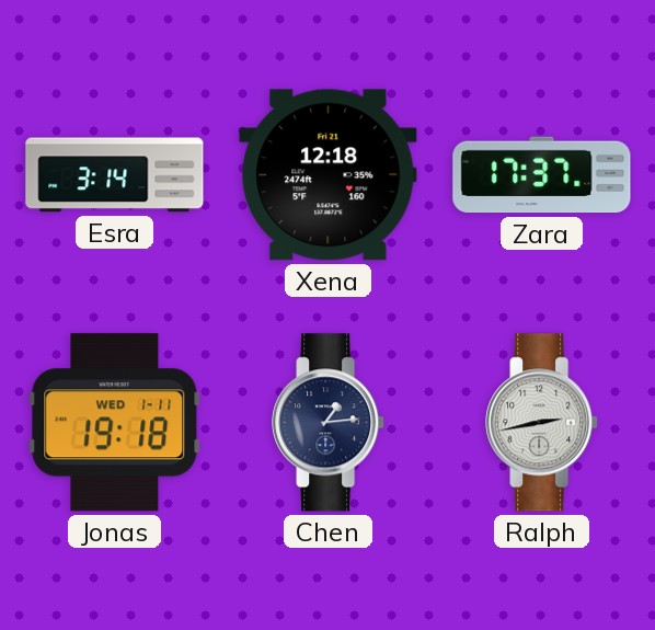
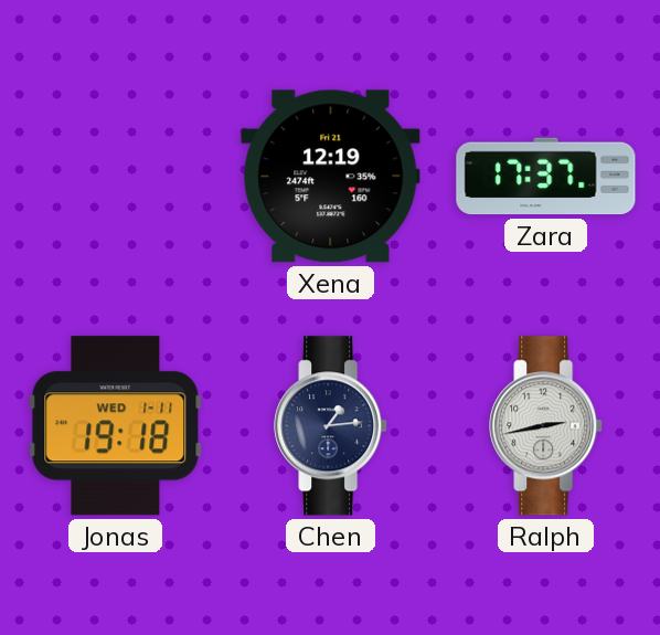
Esra: 3:14 -> none
Xena: 12:18 -> 12:19
